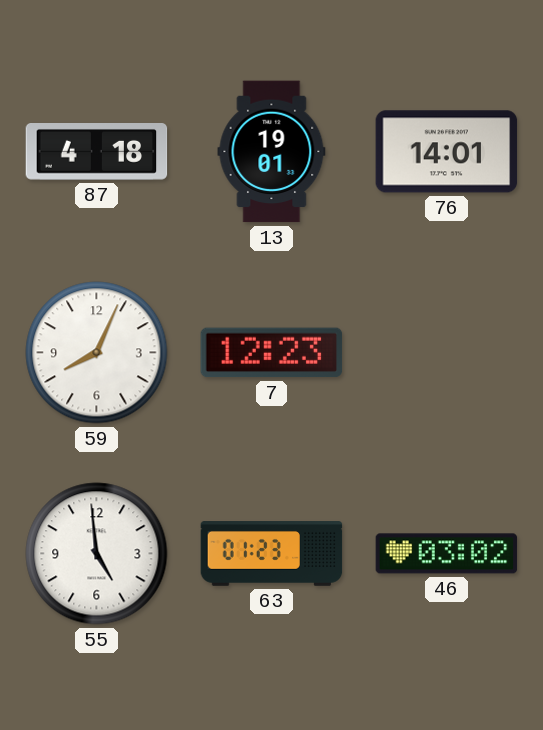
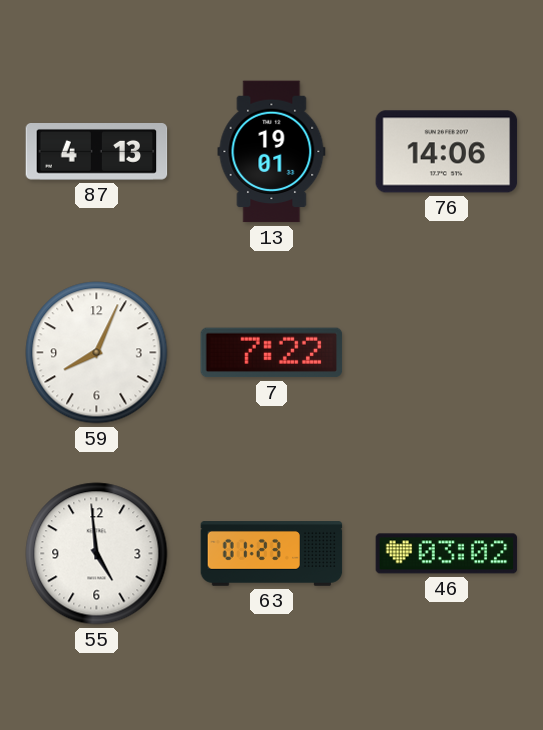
87: 4:18 -> 4:13
76: 14:01 -> 14:06
7: 12:23 -> 7:22
